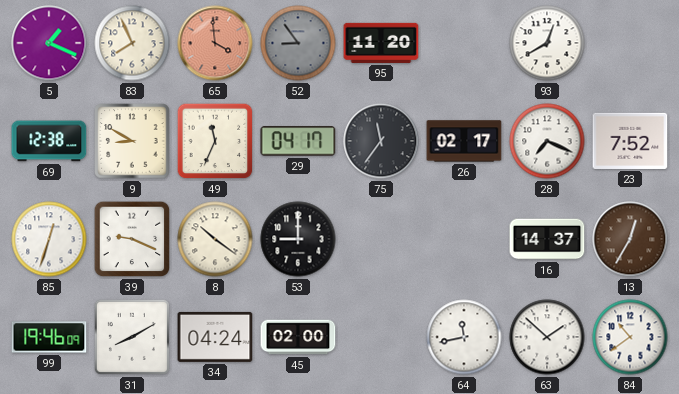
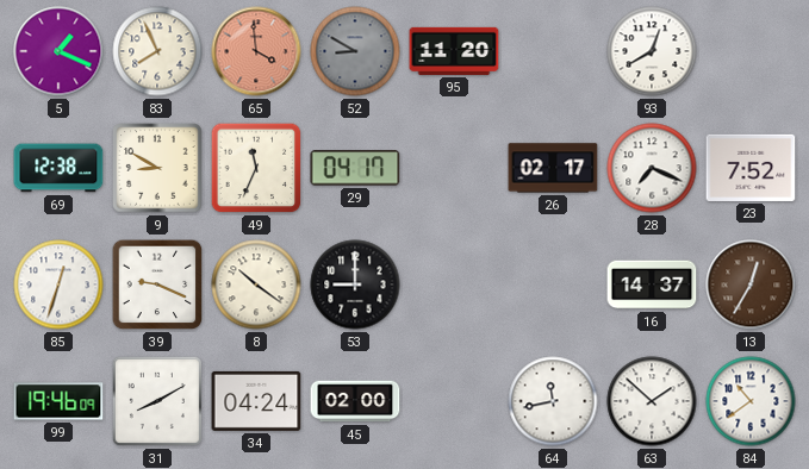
52: 8:54 -> 8:50
75: 11:36 -> none
